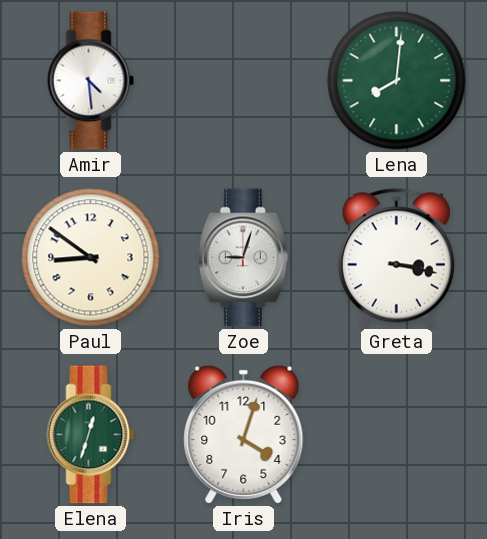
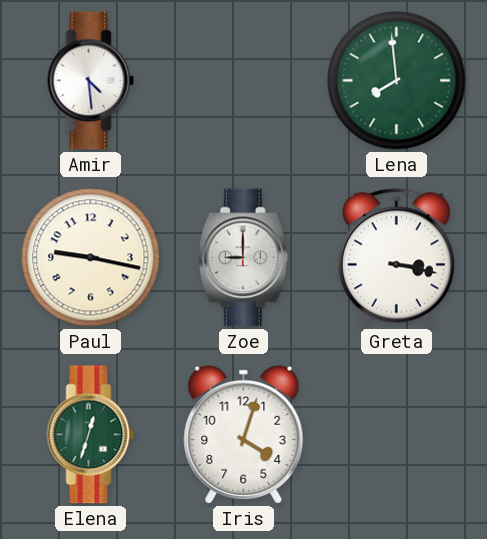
Lena: 8:01 -> 7:59
Paul: 8:51 -> 9:17
Zoe: 9:03 -> 9:00
